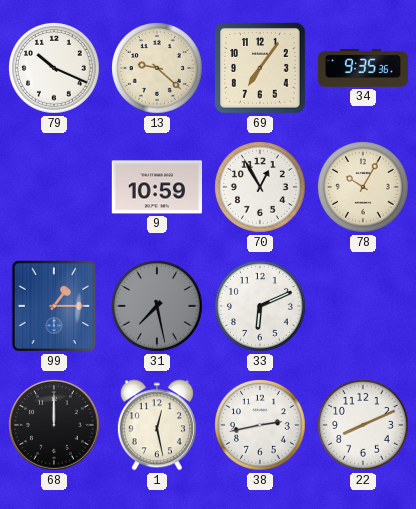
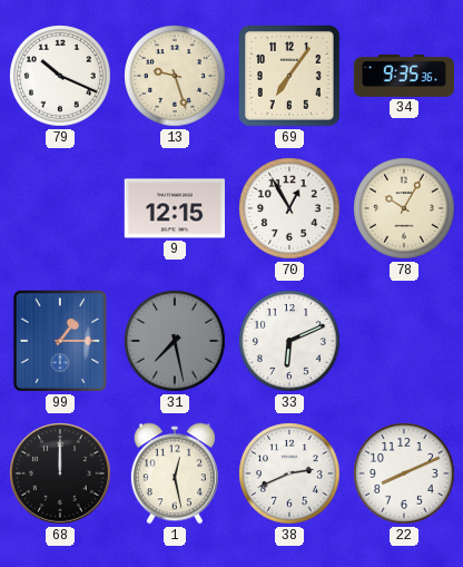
13: 9:22 -> 9:27
9: 10:59 -> 12:15
38: 2:43 -> 2:41
